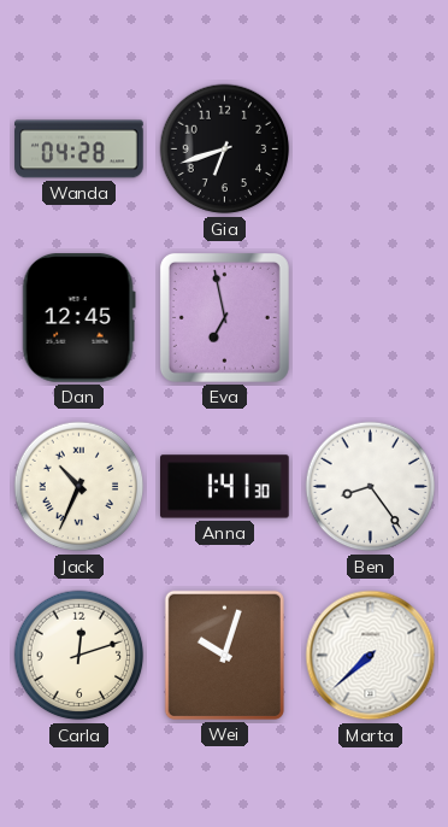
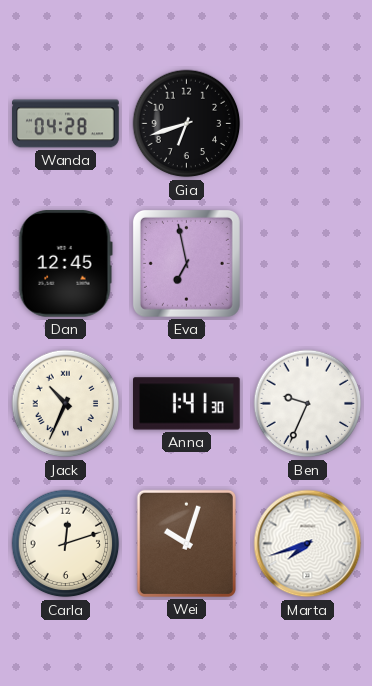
Ben: 8:24 -> 9:34
Marta: 7:38 -> 7:42
